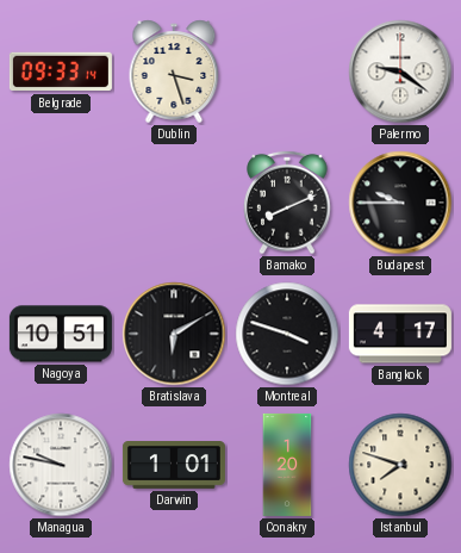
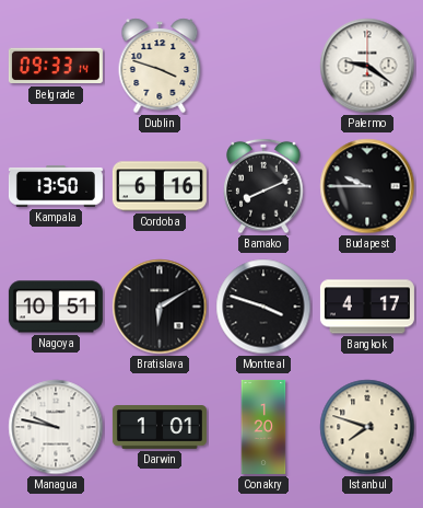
Dublin: 3:27 -> 3:48
Kampala: none -> 13:50
Cordoba: none -> 6:16
